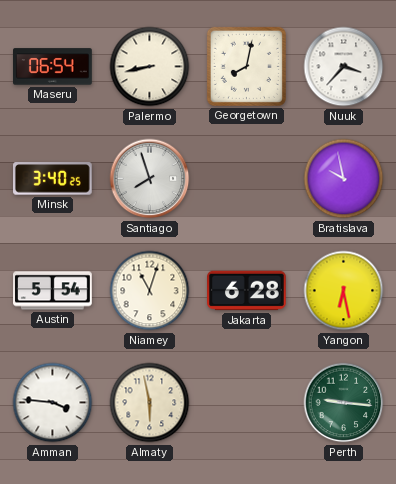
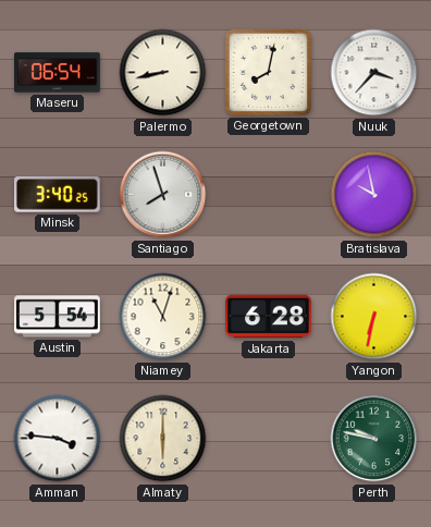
Yangon: 6:28 -> 6:32
Almaty: 5:58 -> 6:00
Perth: 9:16 -> 9:47
